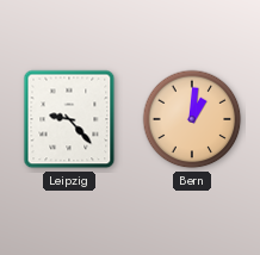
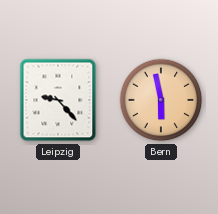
Bern: 1:01 -> 5:58
